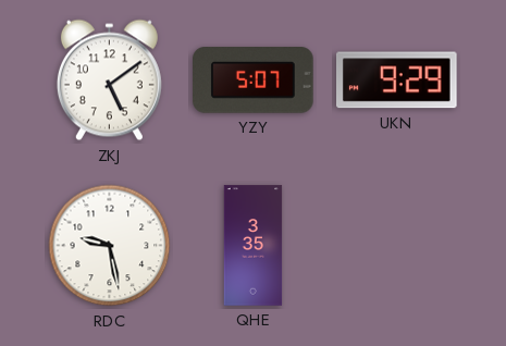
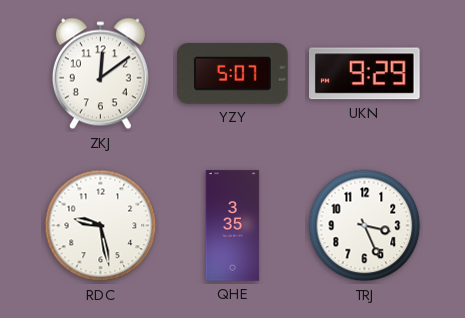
ZKJ: 5:09 -> 12:09
TRJ: none -> 3:26
